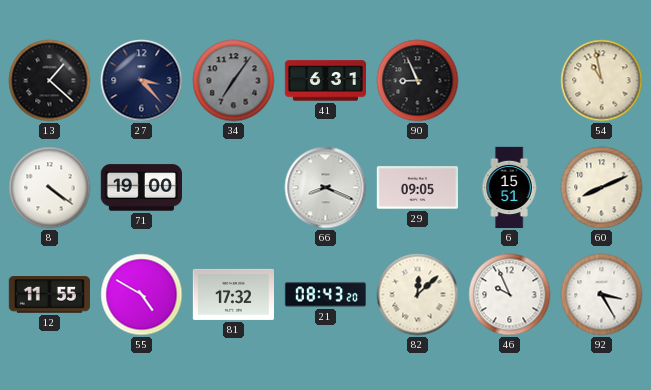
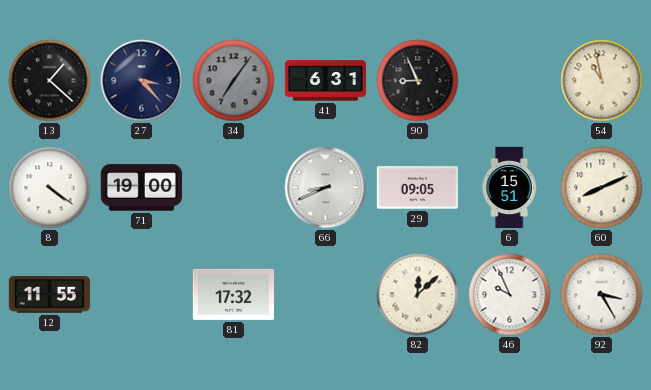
66: 8:19 -> 8:41
55: 4:50 -> none
21: 08:43 -> none
